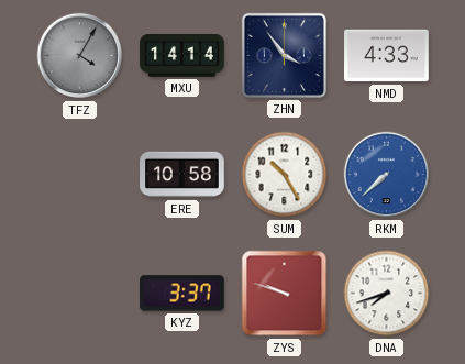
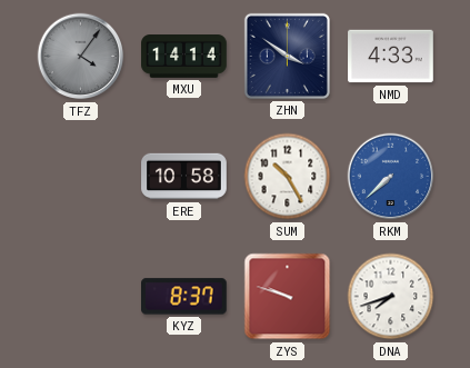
TFZ: 4:05 -> 4:06
ZHN: 3:54 -> 3:51
KYZ: 3:37 -> 8:37
